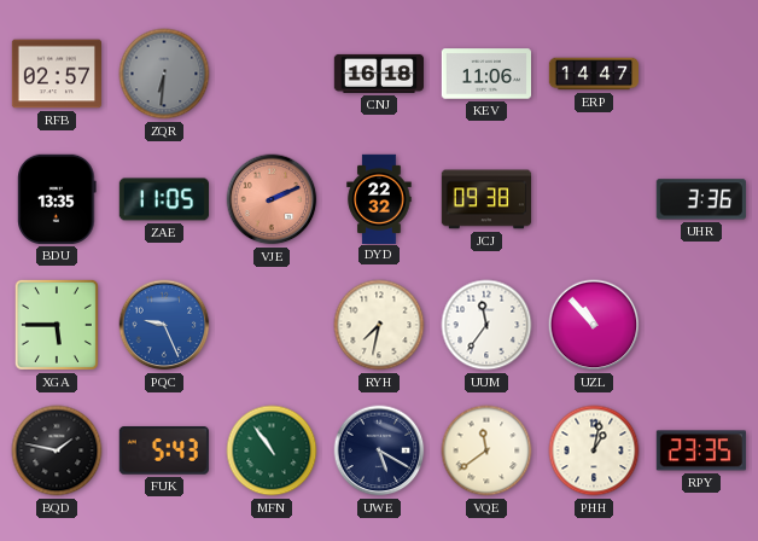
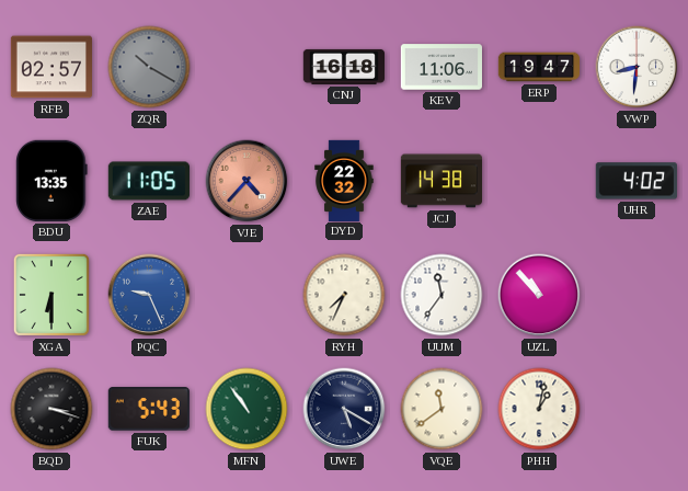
ZQR: 6:31 -> 10:20
ERP: 14:47 -> 19:47
VWP: none -> 8:31
VJE: 2:11 -> 4:37
JCJ: 09:38 -> 14:38
UHR: 3:36 -> 4:02
XGA: 5:45 -> 6:30
RYH: 7:32 -> 7:34
BQD: 1:47 -> 3:18
RPY: 23:35 -> none
